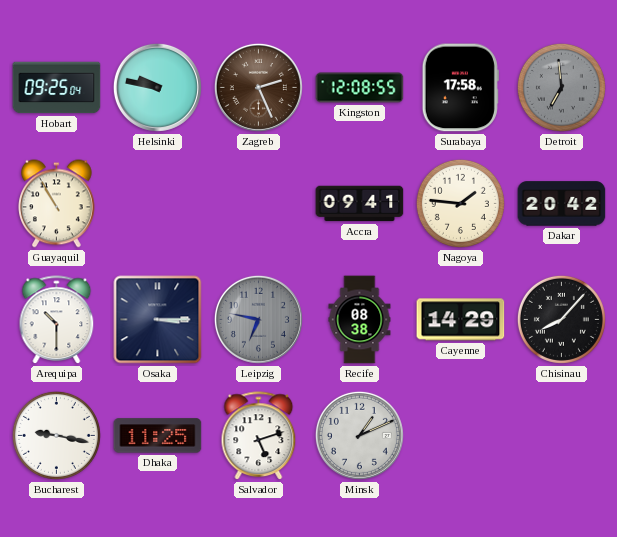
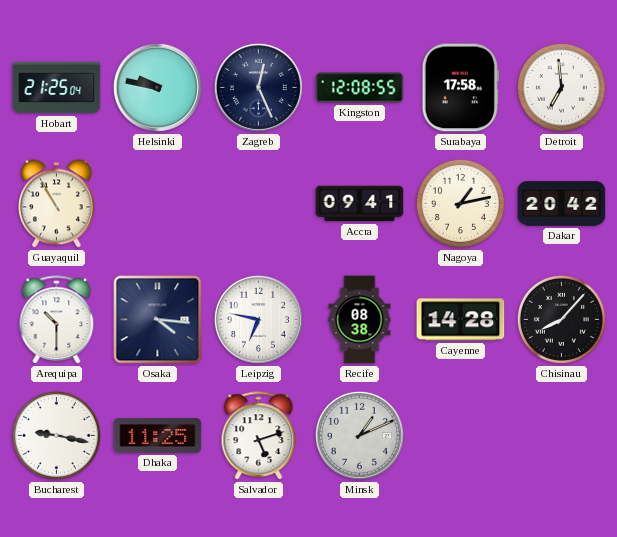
Hobart: 09:25 -> 21:25
Zagreb: 2:26 -> 12:26
Zagreb dial: brown -> navy
Detroit dial: grey -> white
Nagoya: 1:46 -> 1:13
Osaka: 3:15 -> 4:16
Leipzig dial: grey -> white
Cayenne: 14:29 -> 14:28
